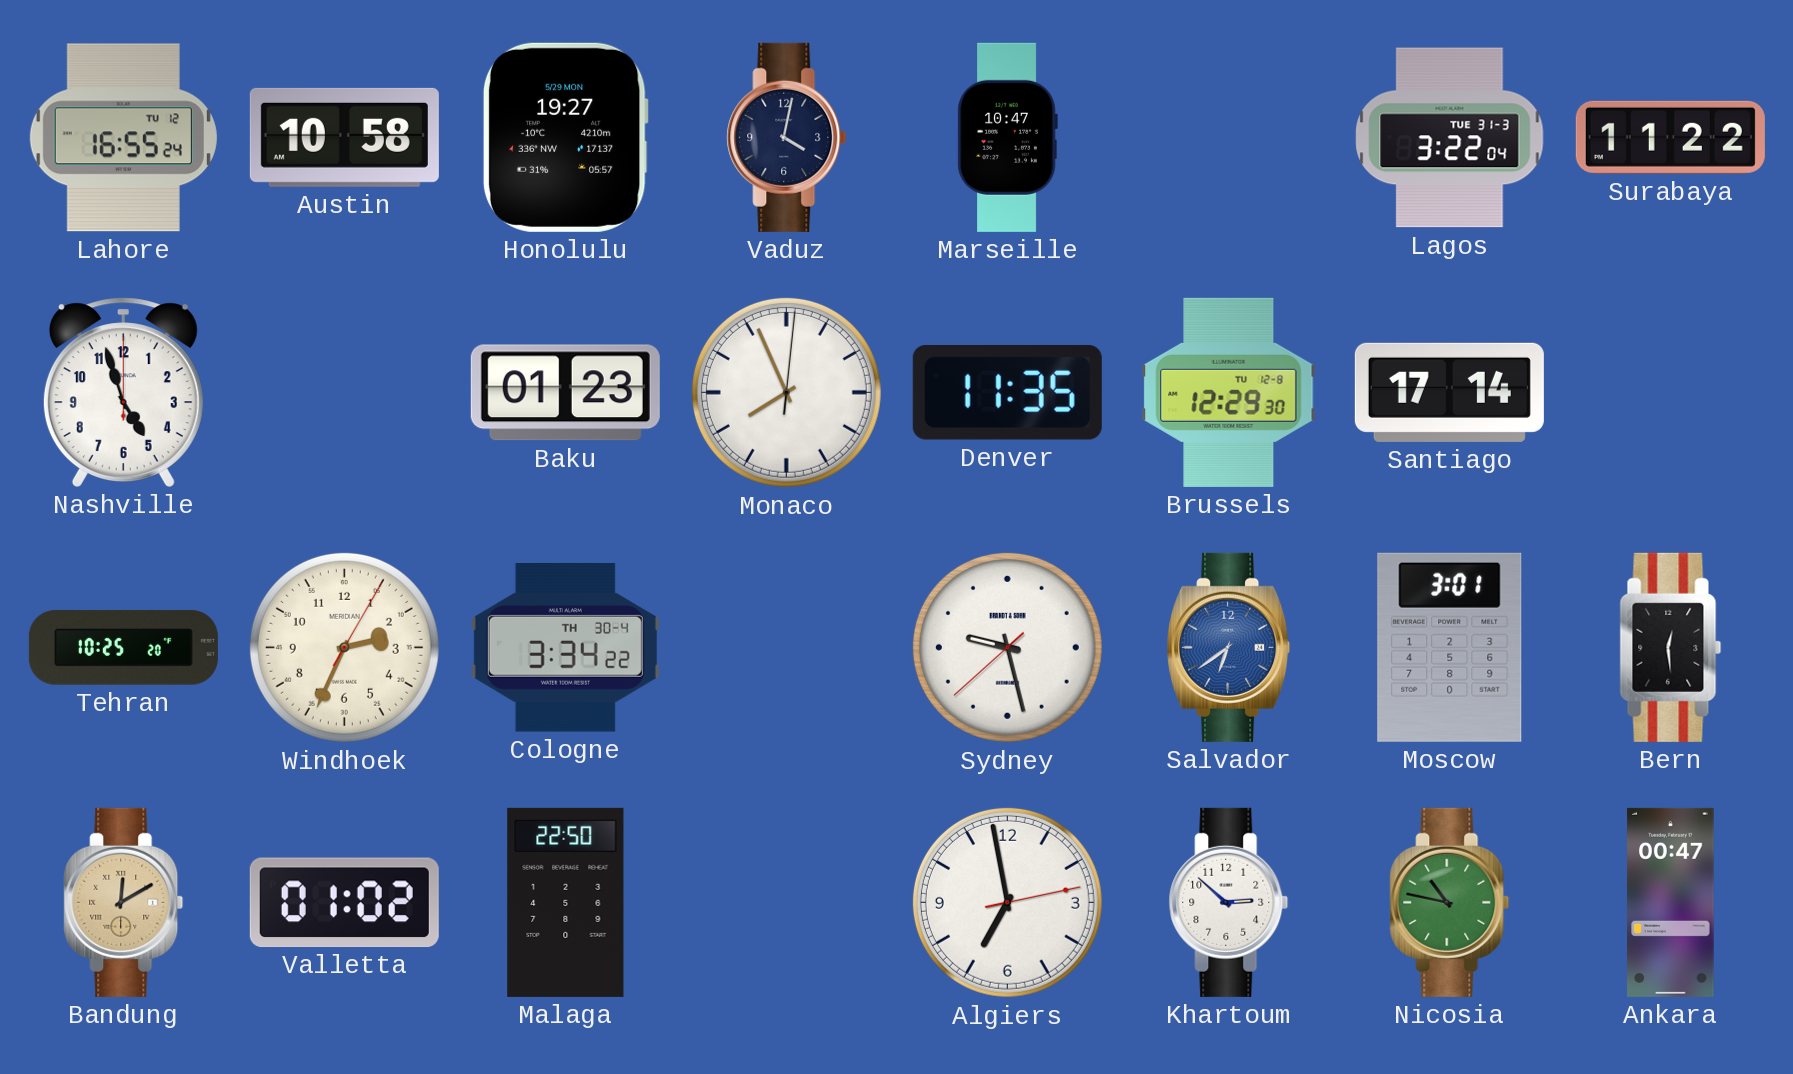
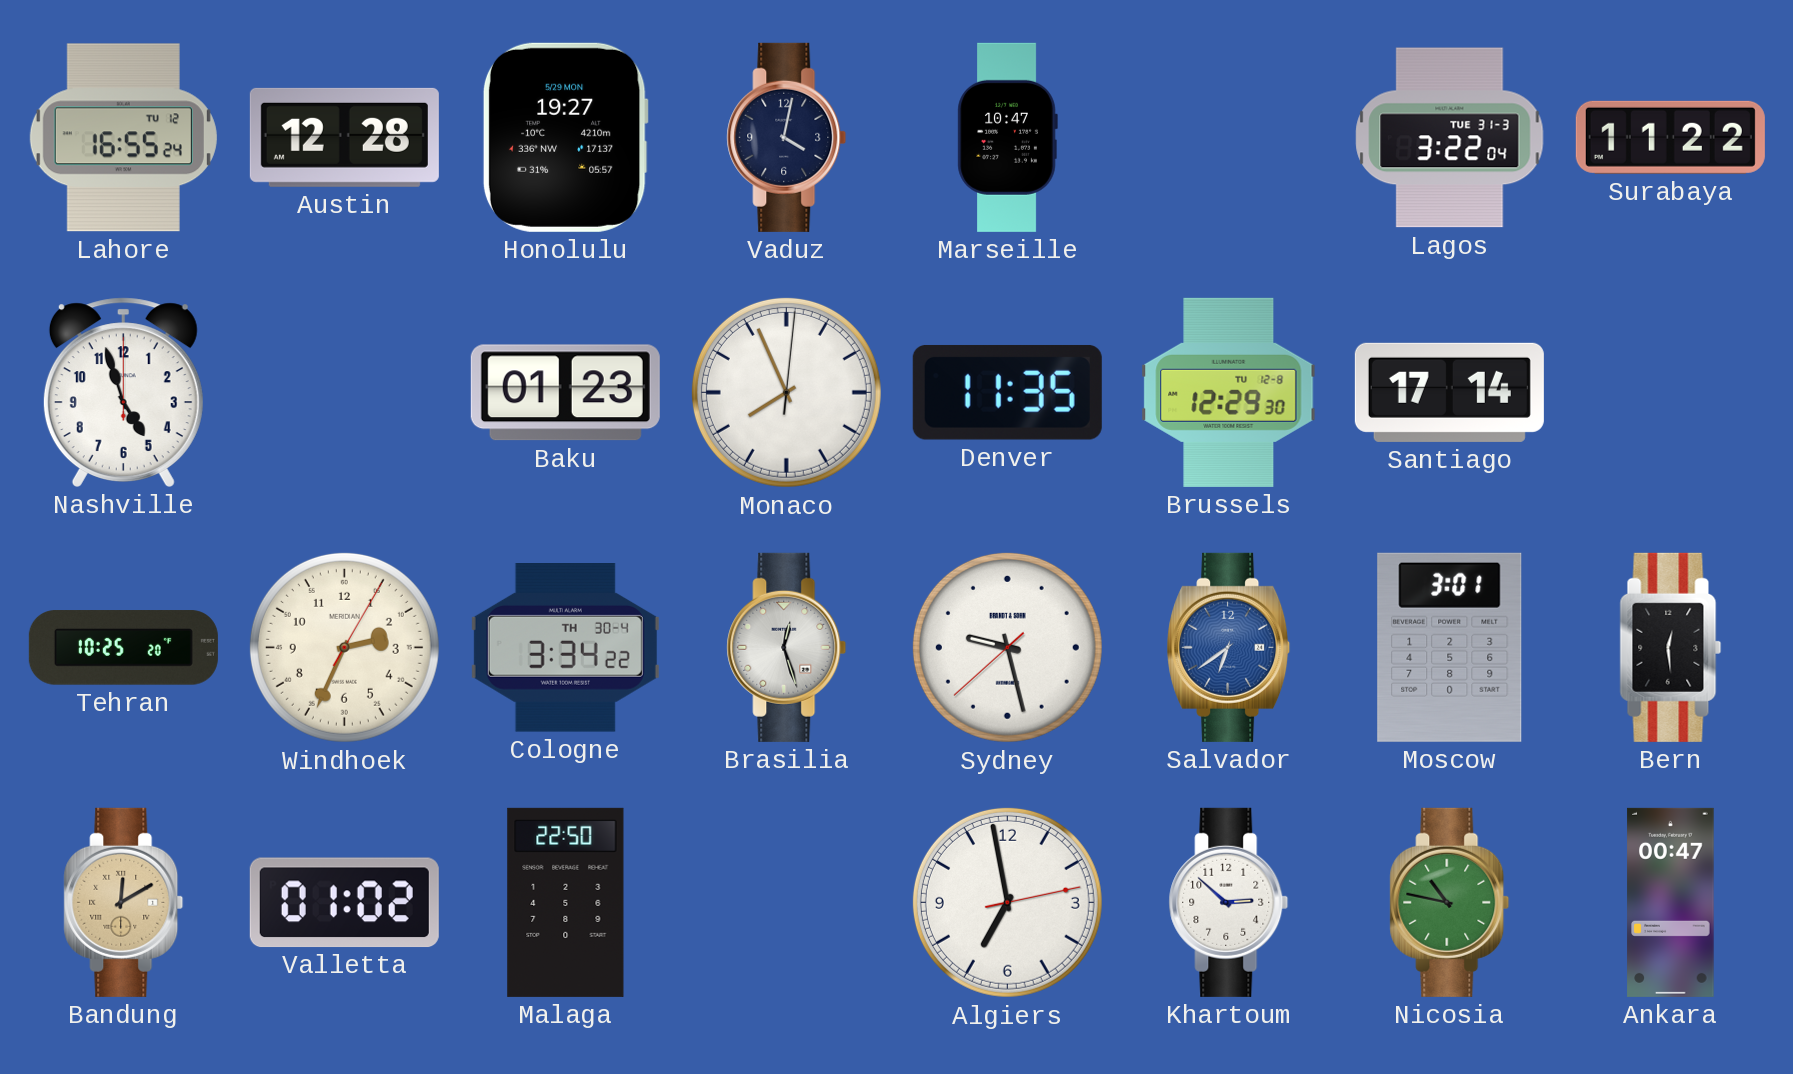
Austin: 10:58 -> 12:28
Brasilia: none -> 12:27
